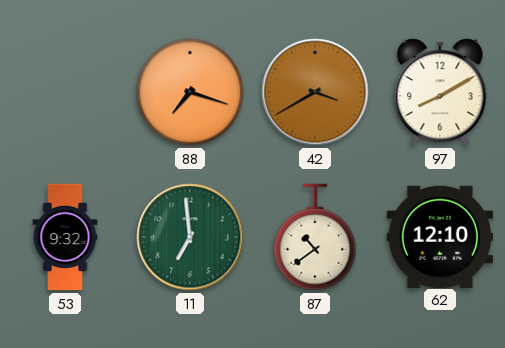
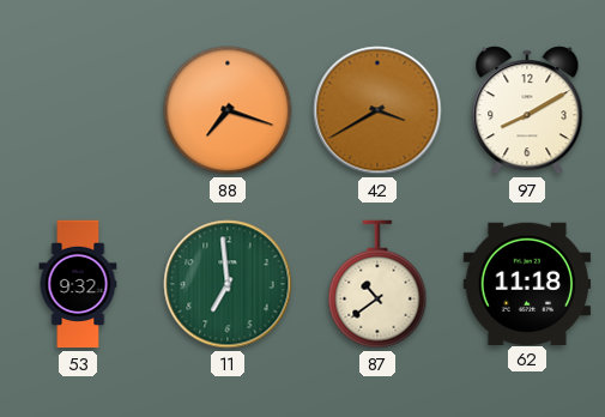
62: 12:10 -> 11:18
